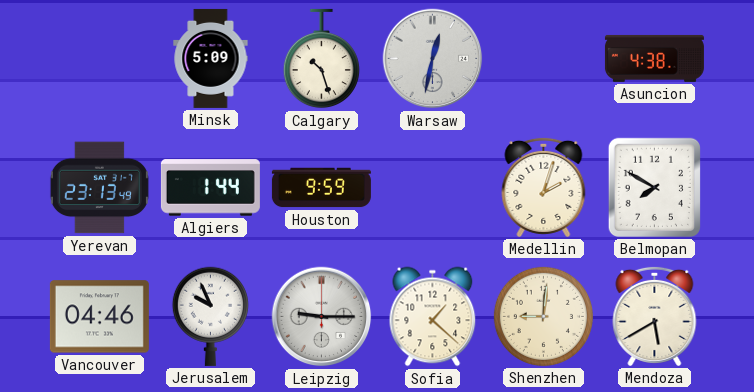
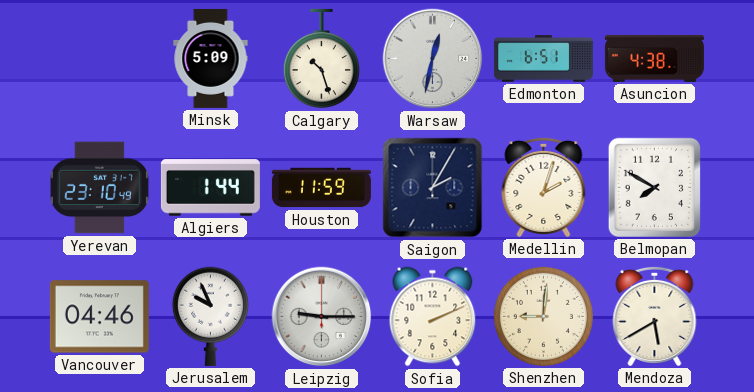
Edmonton: none -> 6:51
Yerevan: 23:13 -> 23:10
Houston: 9:59 -> 11:59
Saigon: none -> 2:05
Sofia: 1:22 -> 2:11
